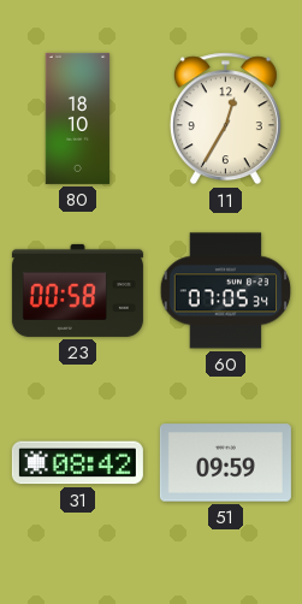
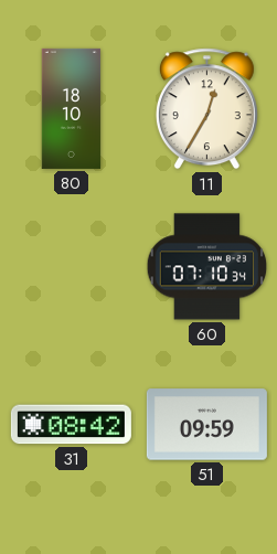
23: 00:58 -> none
60: 07:05 -> 07:10
